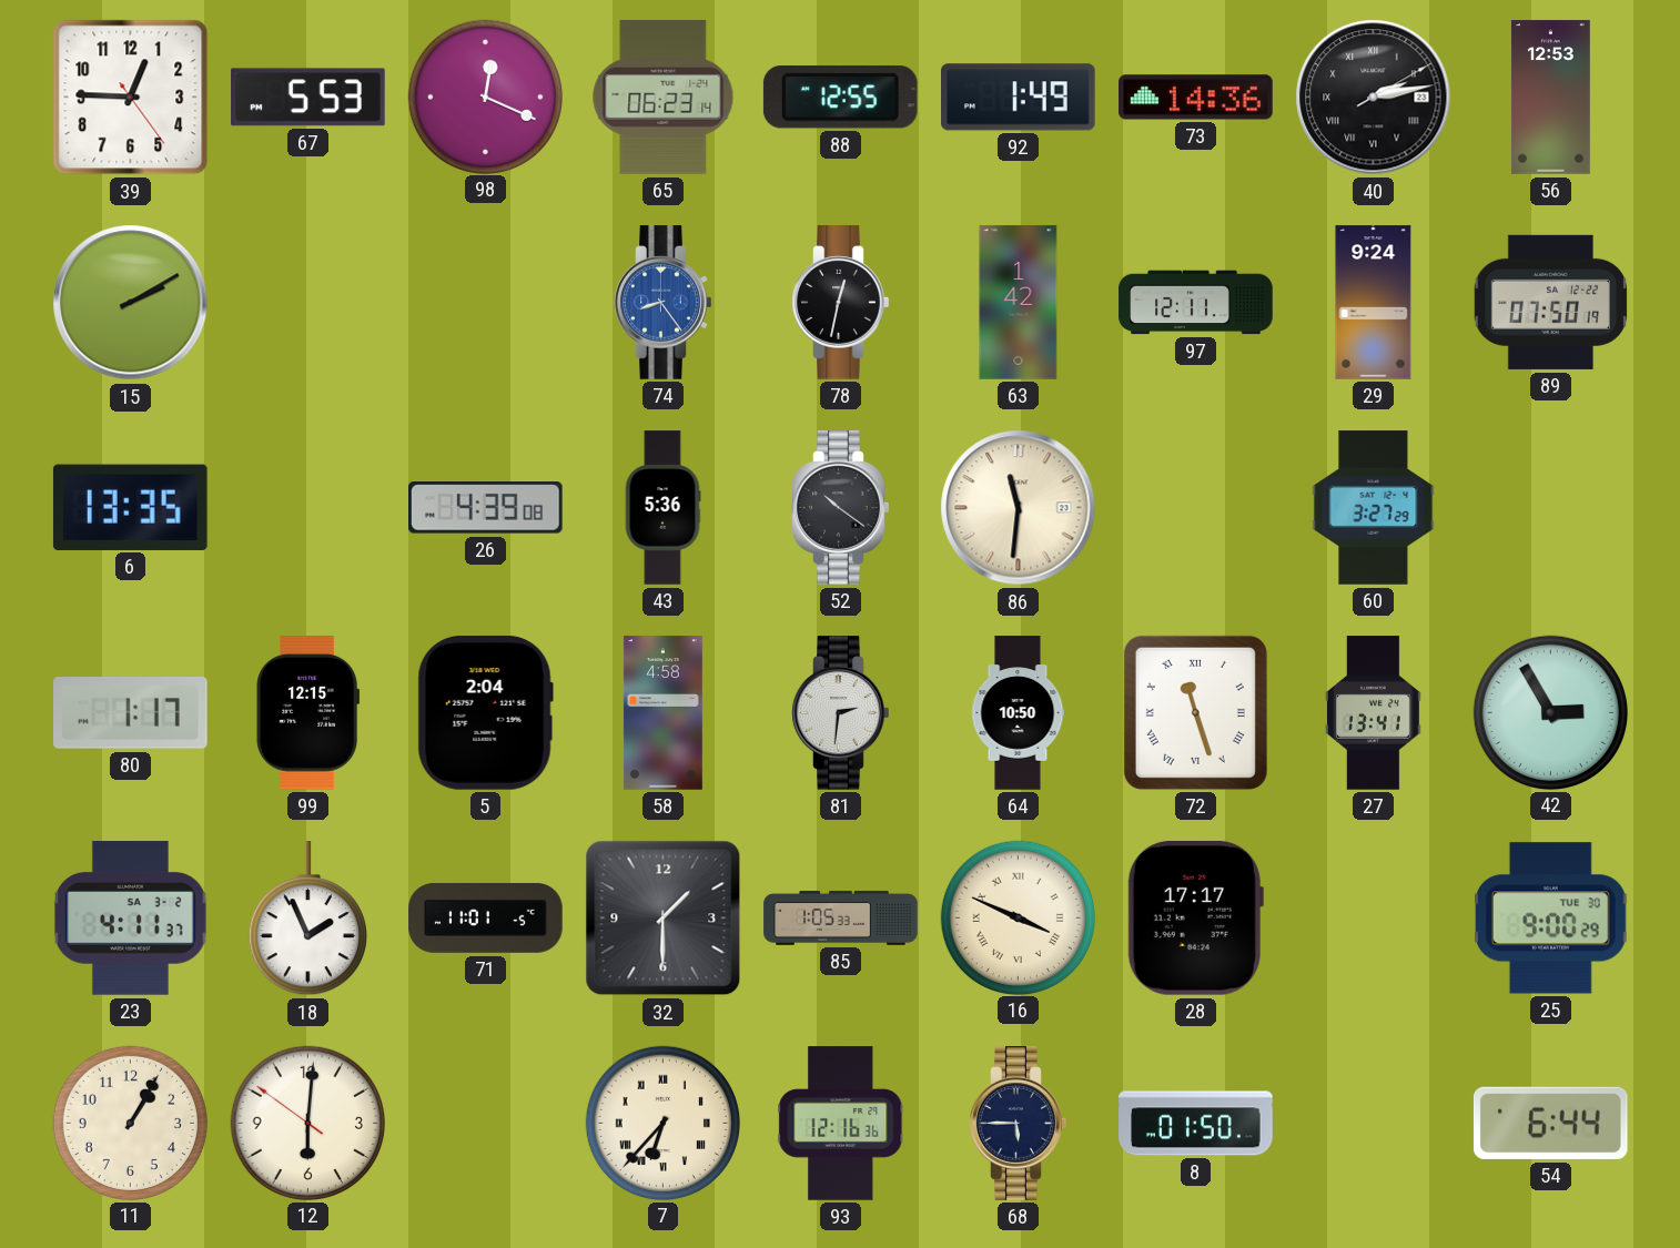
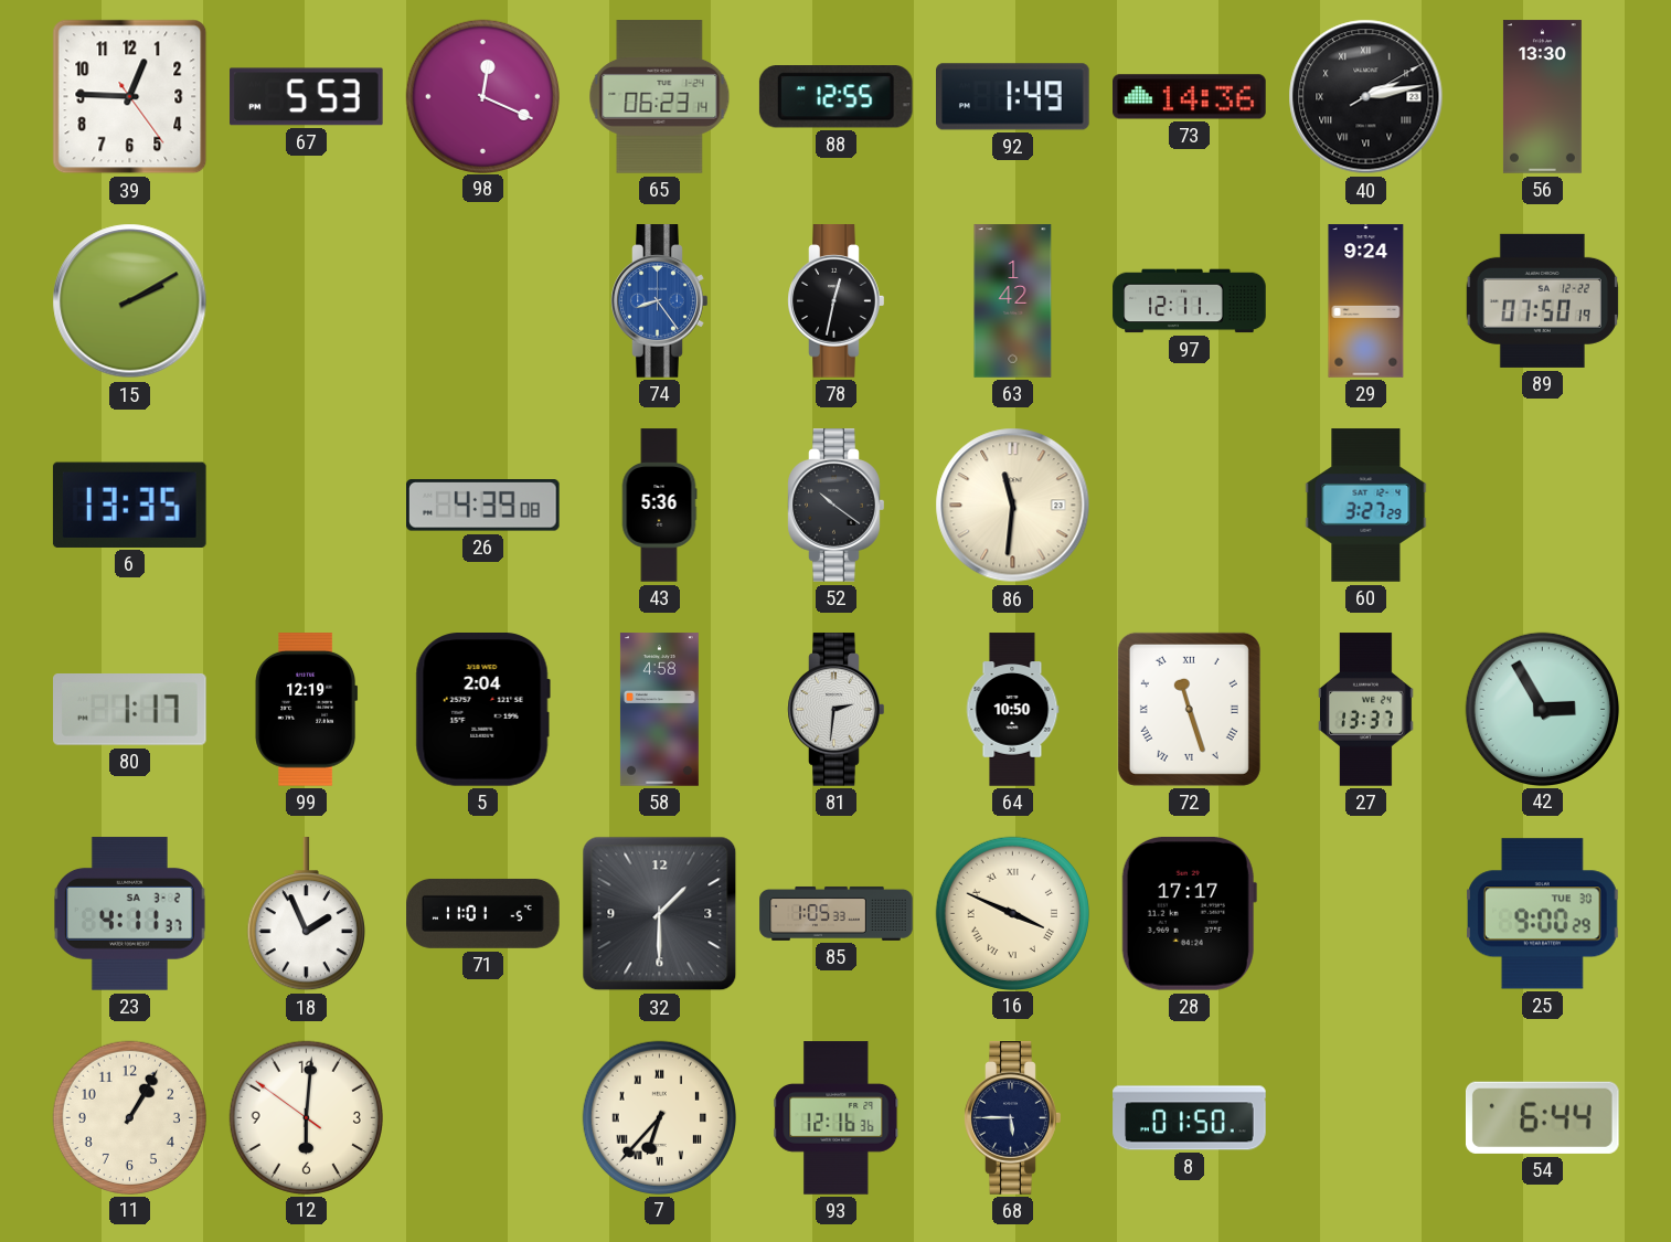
56: 12:53 -> 13:30
99: 12:15 -> 12:19
27: 13:41 -> 13:37
